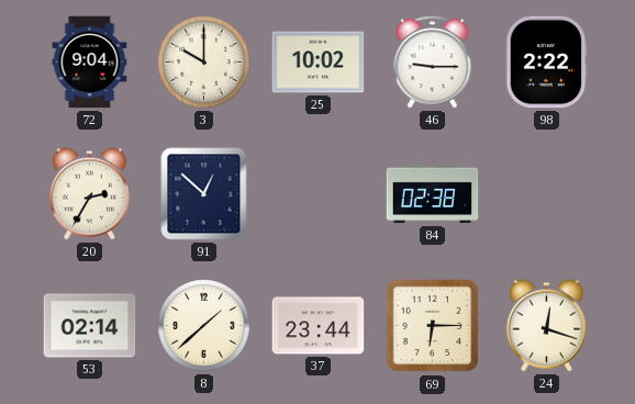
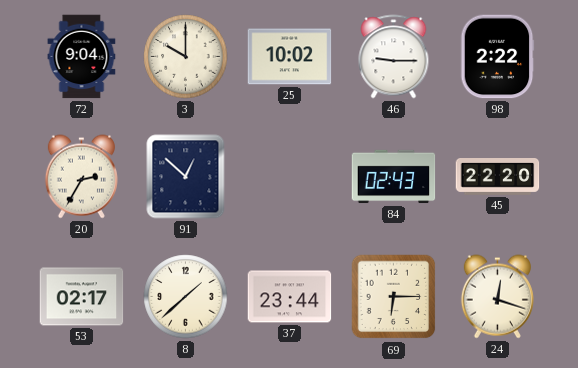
84: 02:38 -> 02:43
45: none -> 22:20
53: 02:14 -> 02:17
